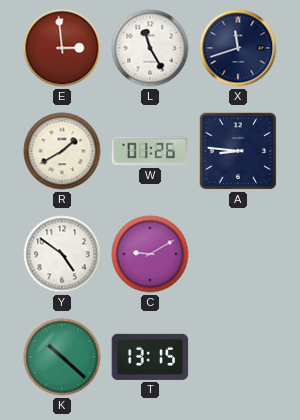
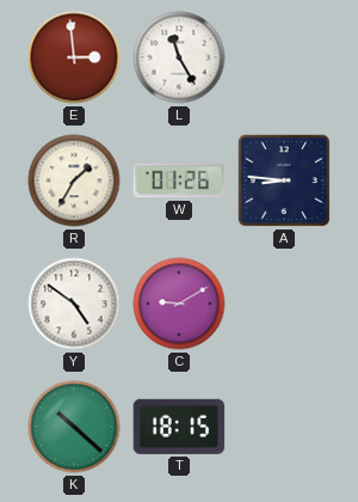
X: 11:42 -> none
R: 1:40 -> 1:35
T: 13:15 -> 18:15
